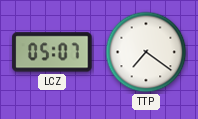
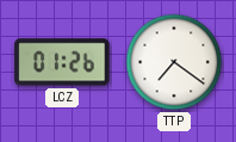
LCZ: 05:07 -> 01:26
